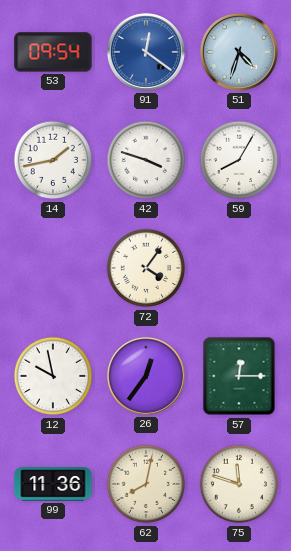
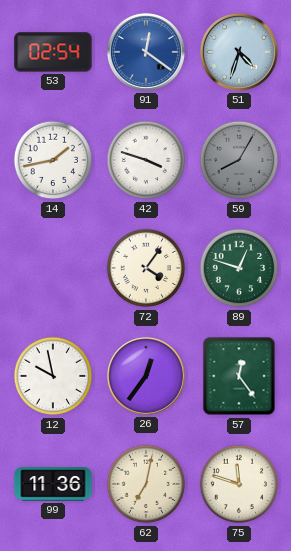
53: 09:54 -> 02:54
59 dial: white -> grey
89: none -> 12:48
57: 12:15 -> 12:24
62: 8:02 -> 7:02
